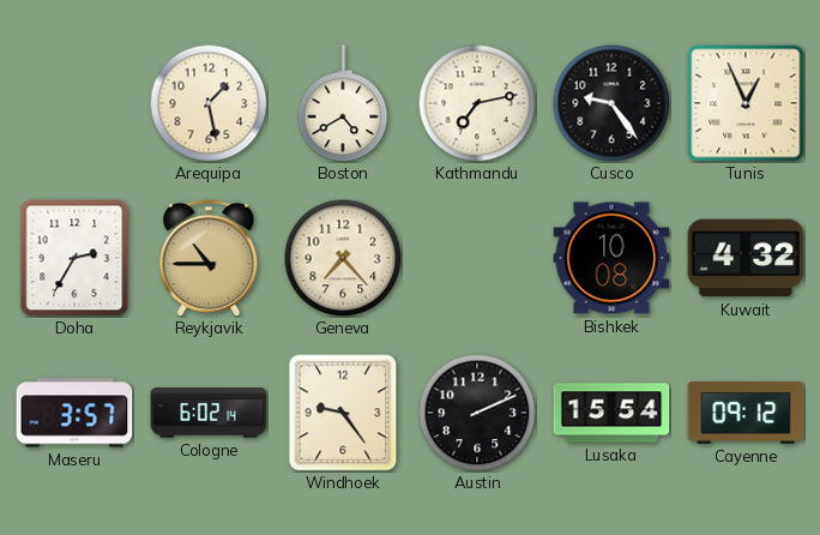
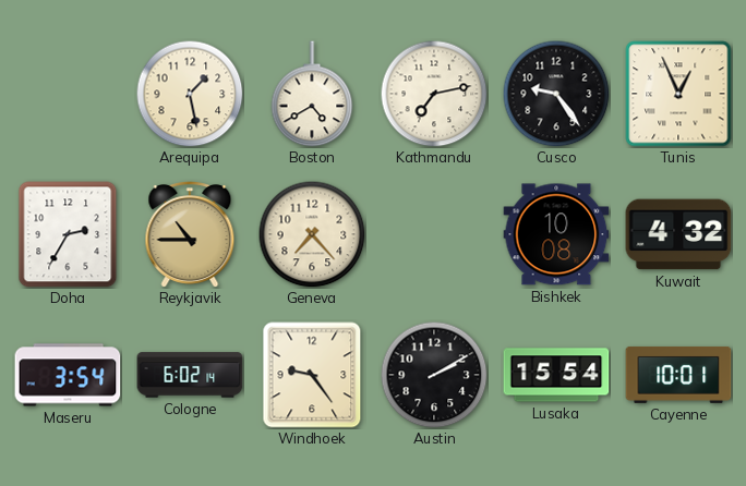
Maseru: 3:57 -> 3:54
Austin: 2:11 -> 2:10
Cayenne: 09:12 -> 10:01
